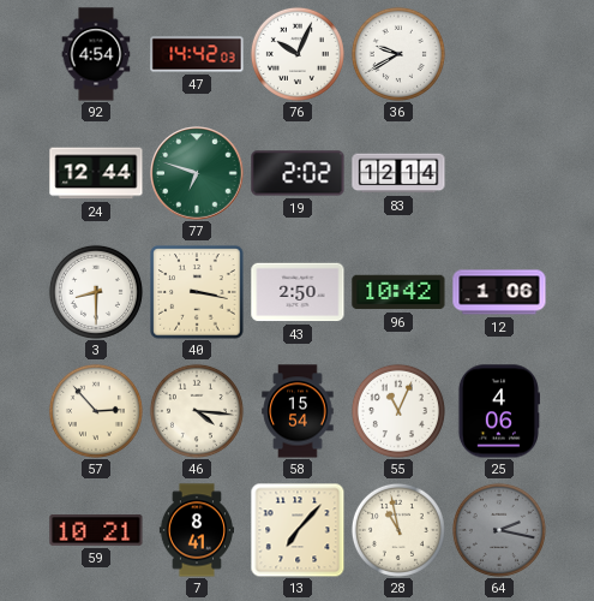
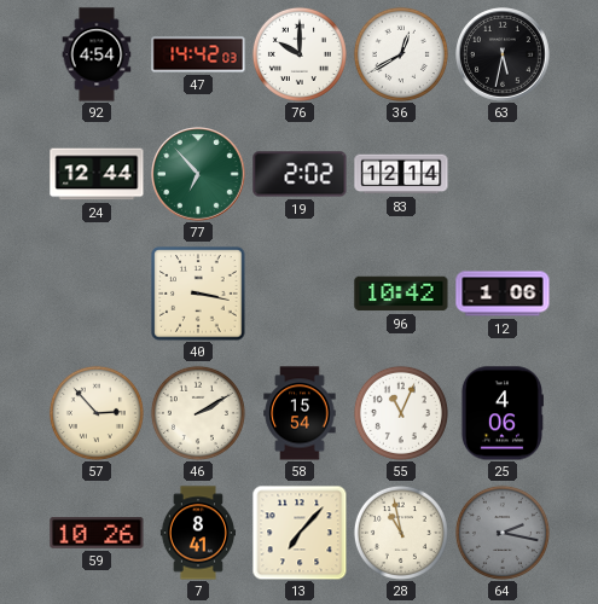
76: 10:04 -> 10:00
36: 9:40 -> 12:40
63: none -> 5:32
77: 6:48 -> 6:53
3: 8:30 -> none
43: 2:50 -> none
46: 4:16 -> 2:10
59: 10:21 -> 10:26
